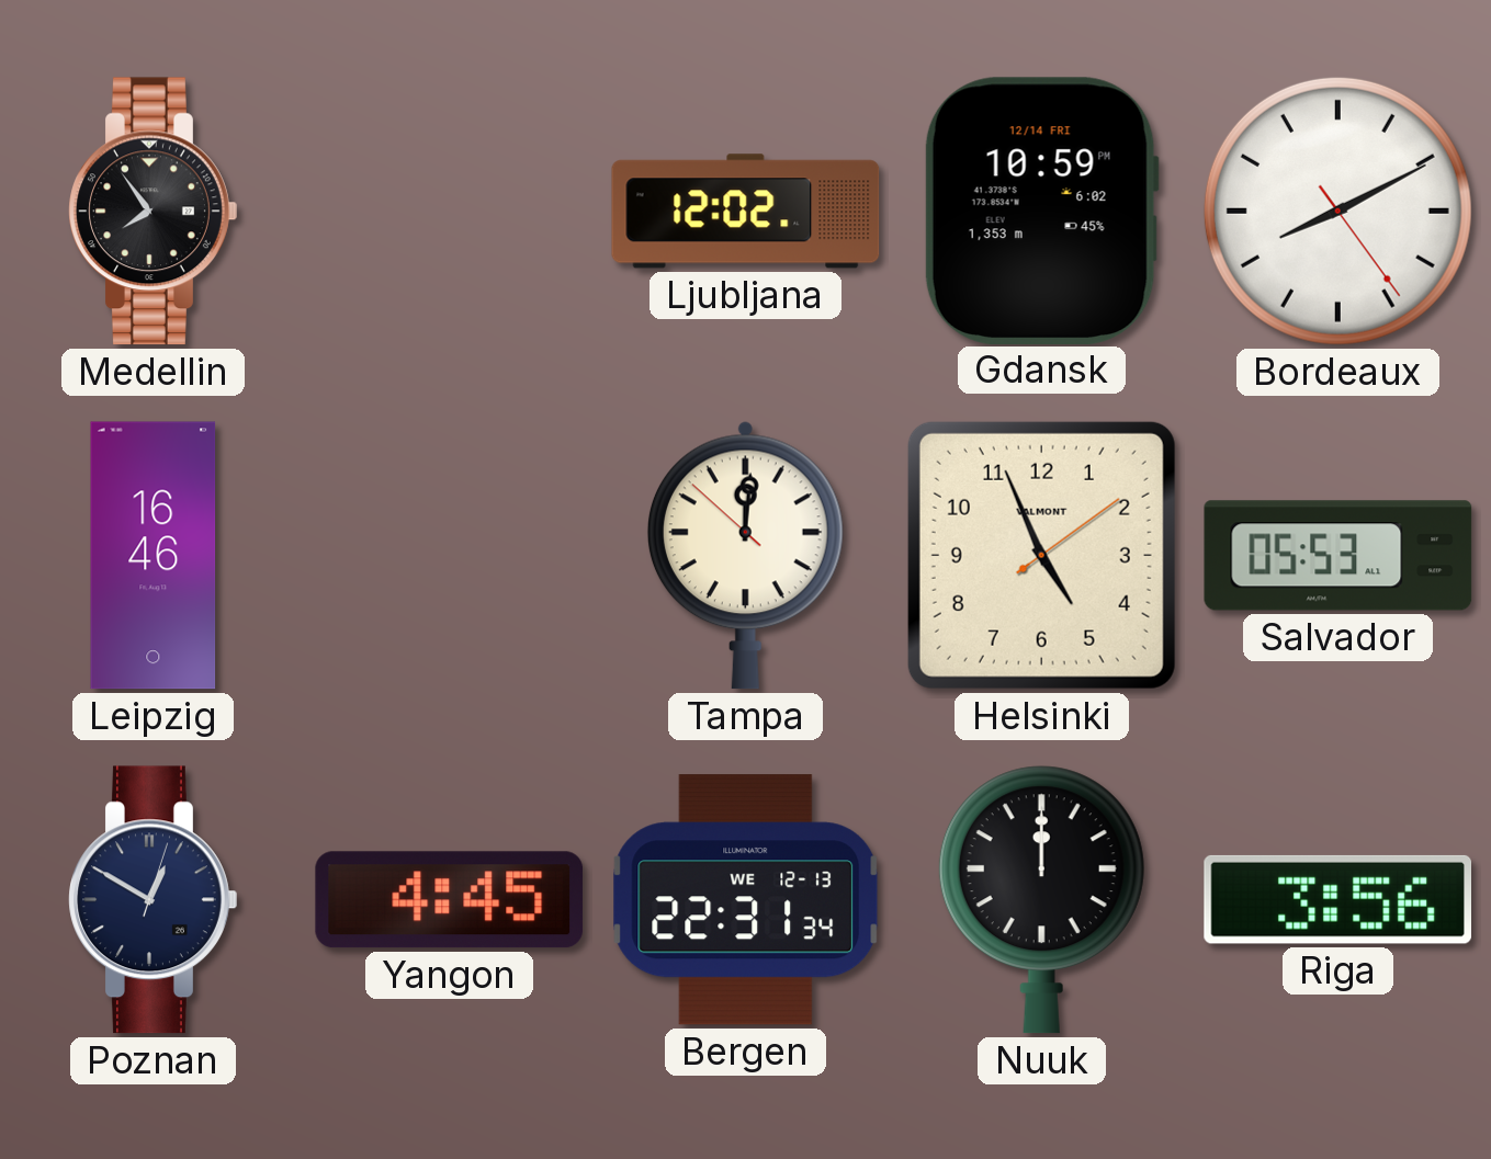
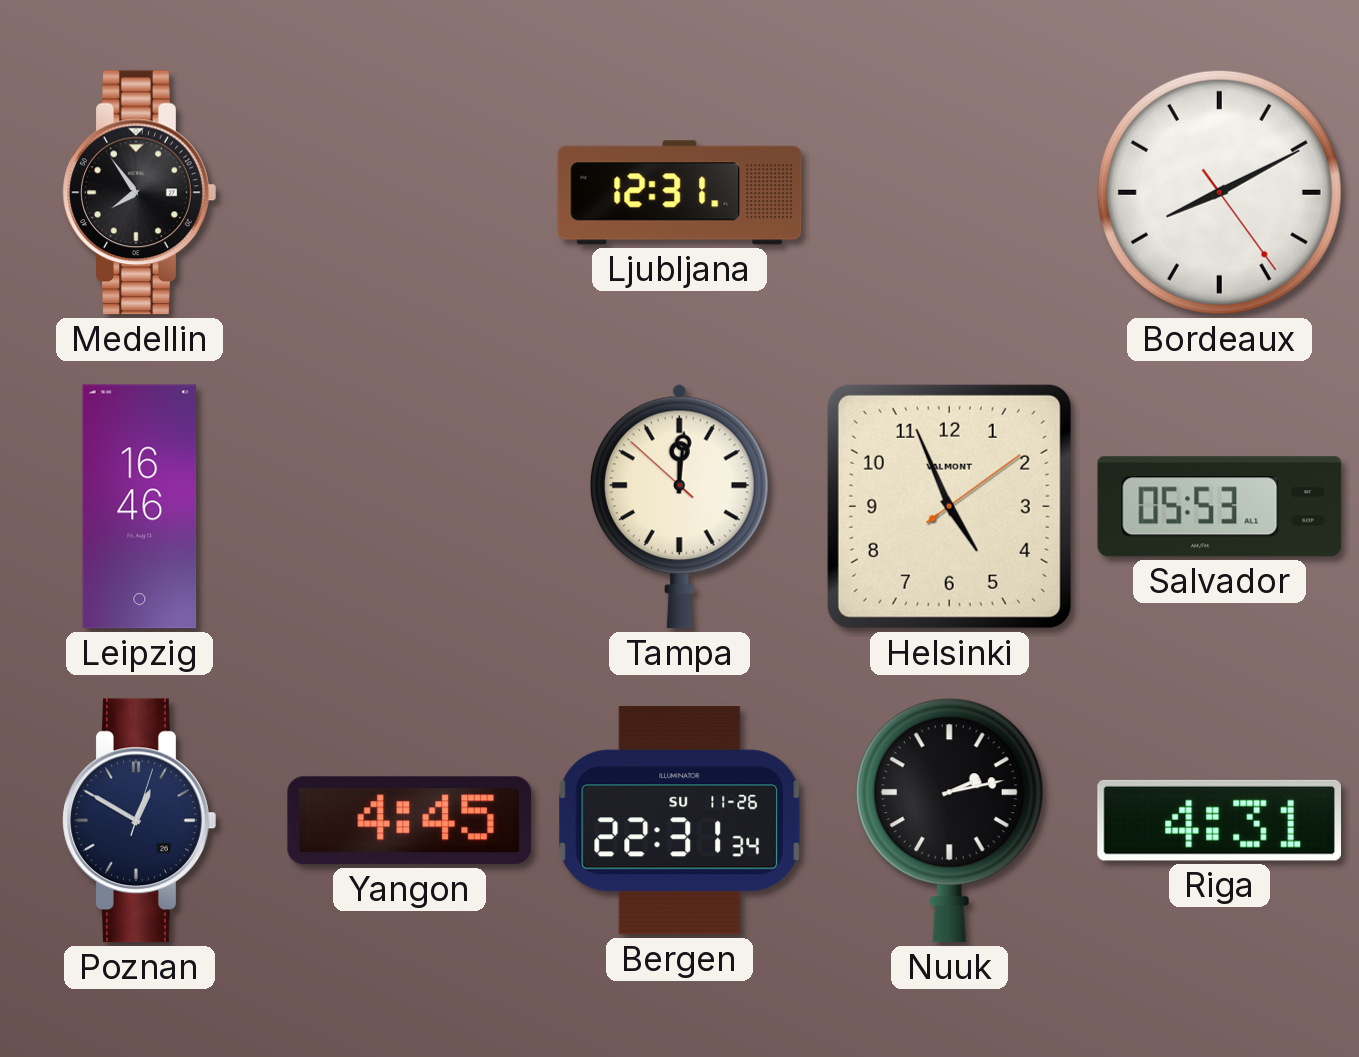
Ljubljana: 12:02 -> 12:31
Gdansk: 10:59 -> none
Bergen date: WE 12-13 -> SU 11-26
Nuuk: 12:00 -> 2:13
Riga: 3:56 -> 4:31
